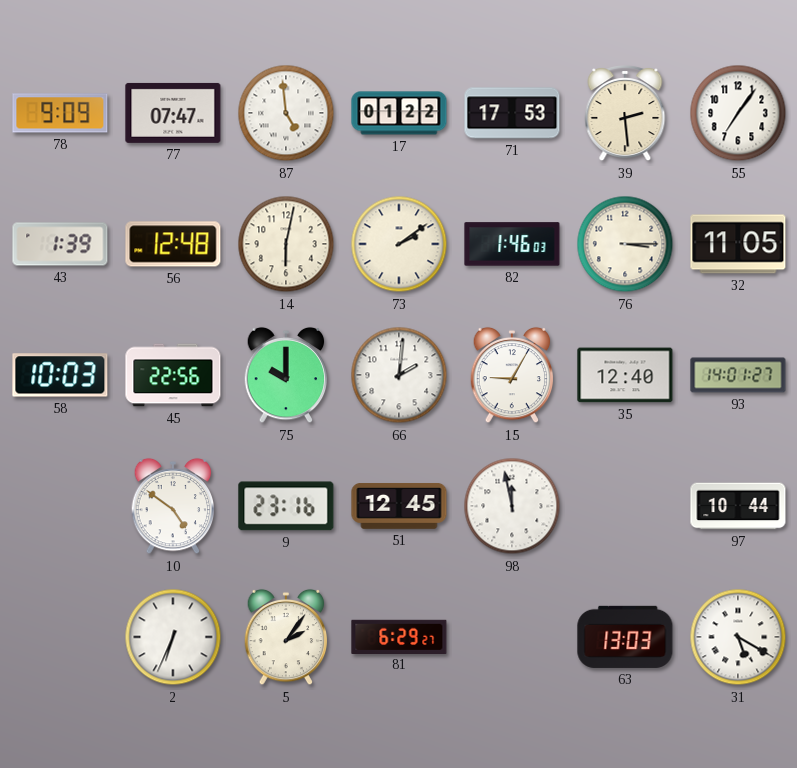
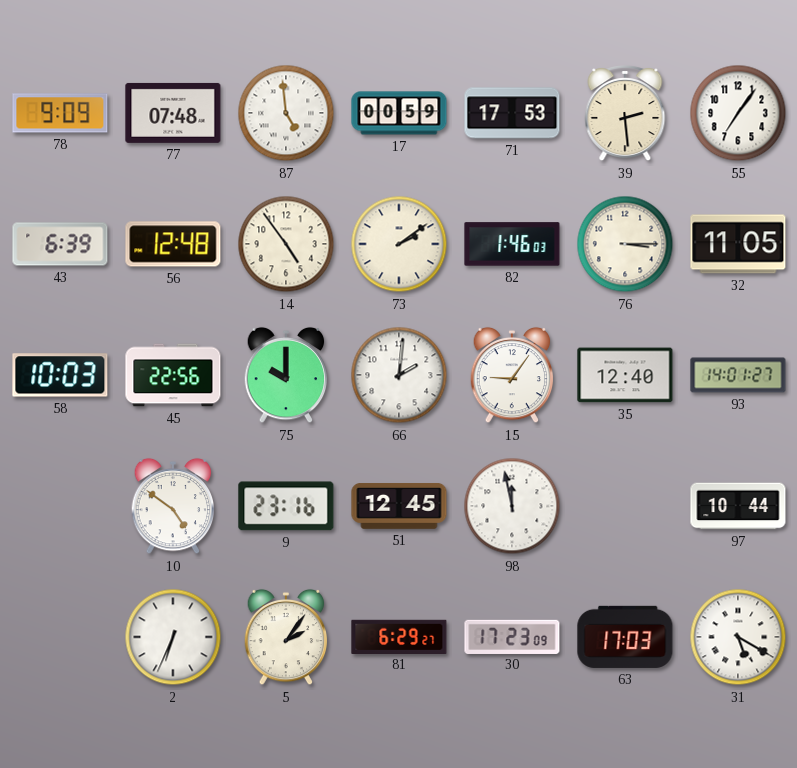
77: 07:47 -> 07:48
17: 01:22 -> 00:59
43: 1:39 -> 6:39
14: 6:02 -> 4:54
15: 9:05 -> 9:06
30: none -> 17:23
63: 13:03 -> 17:03
